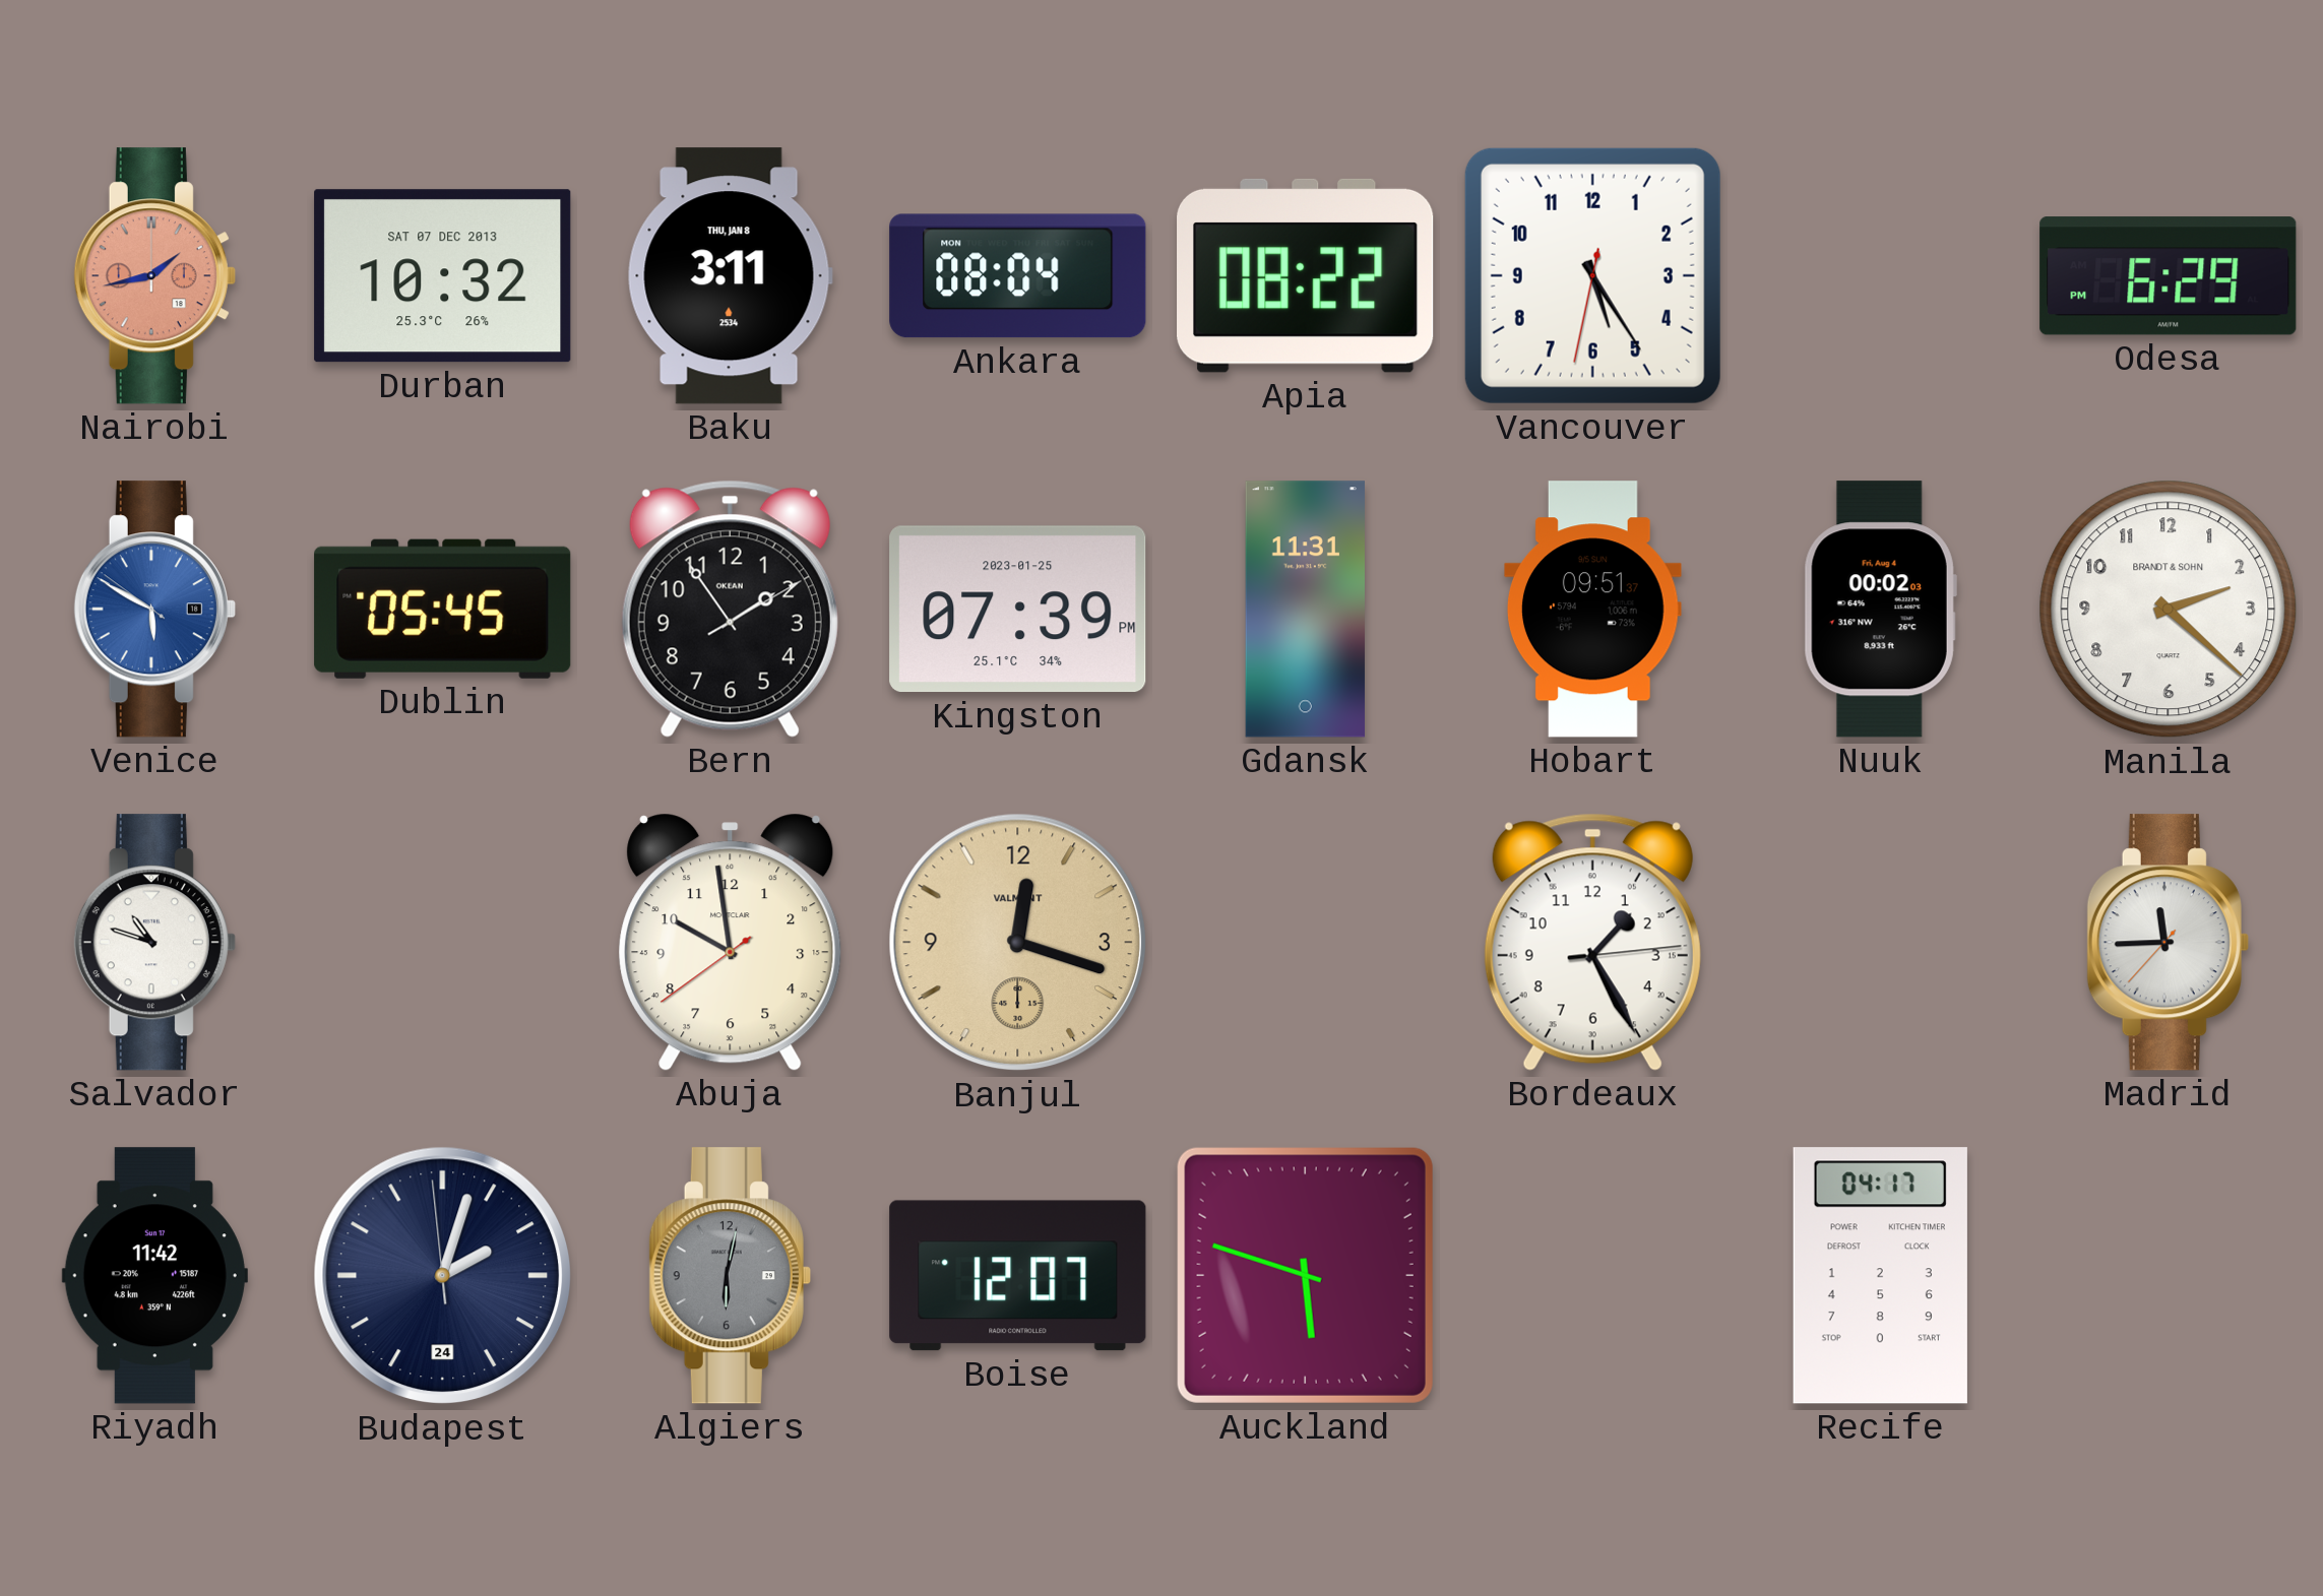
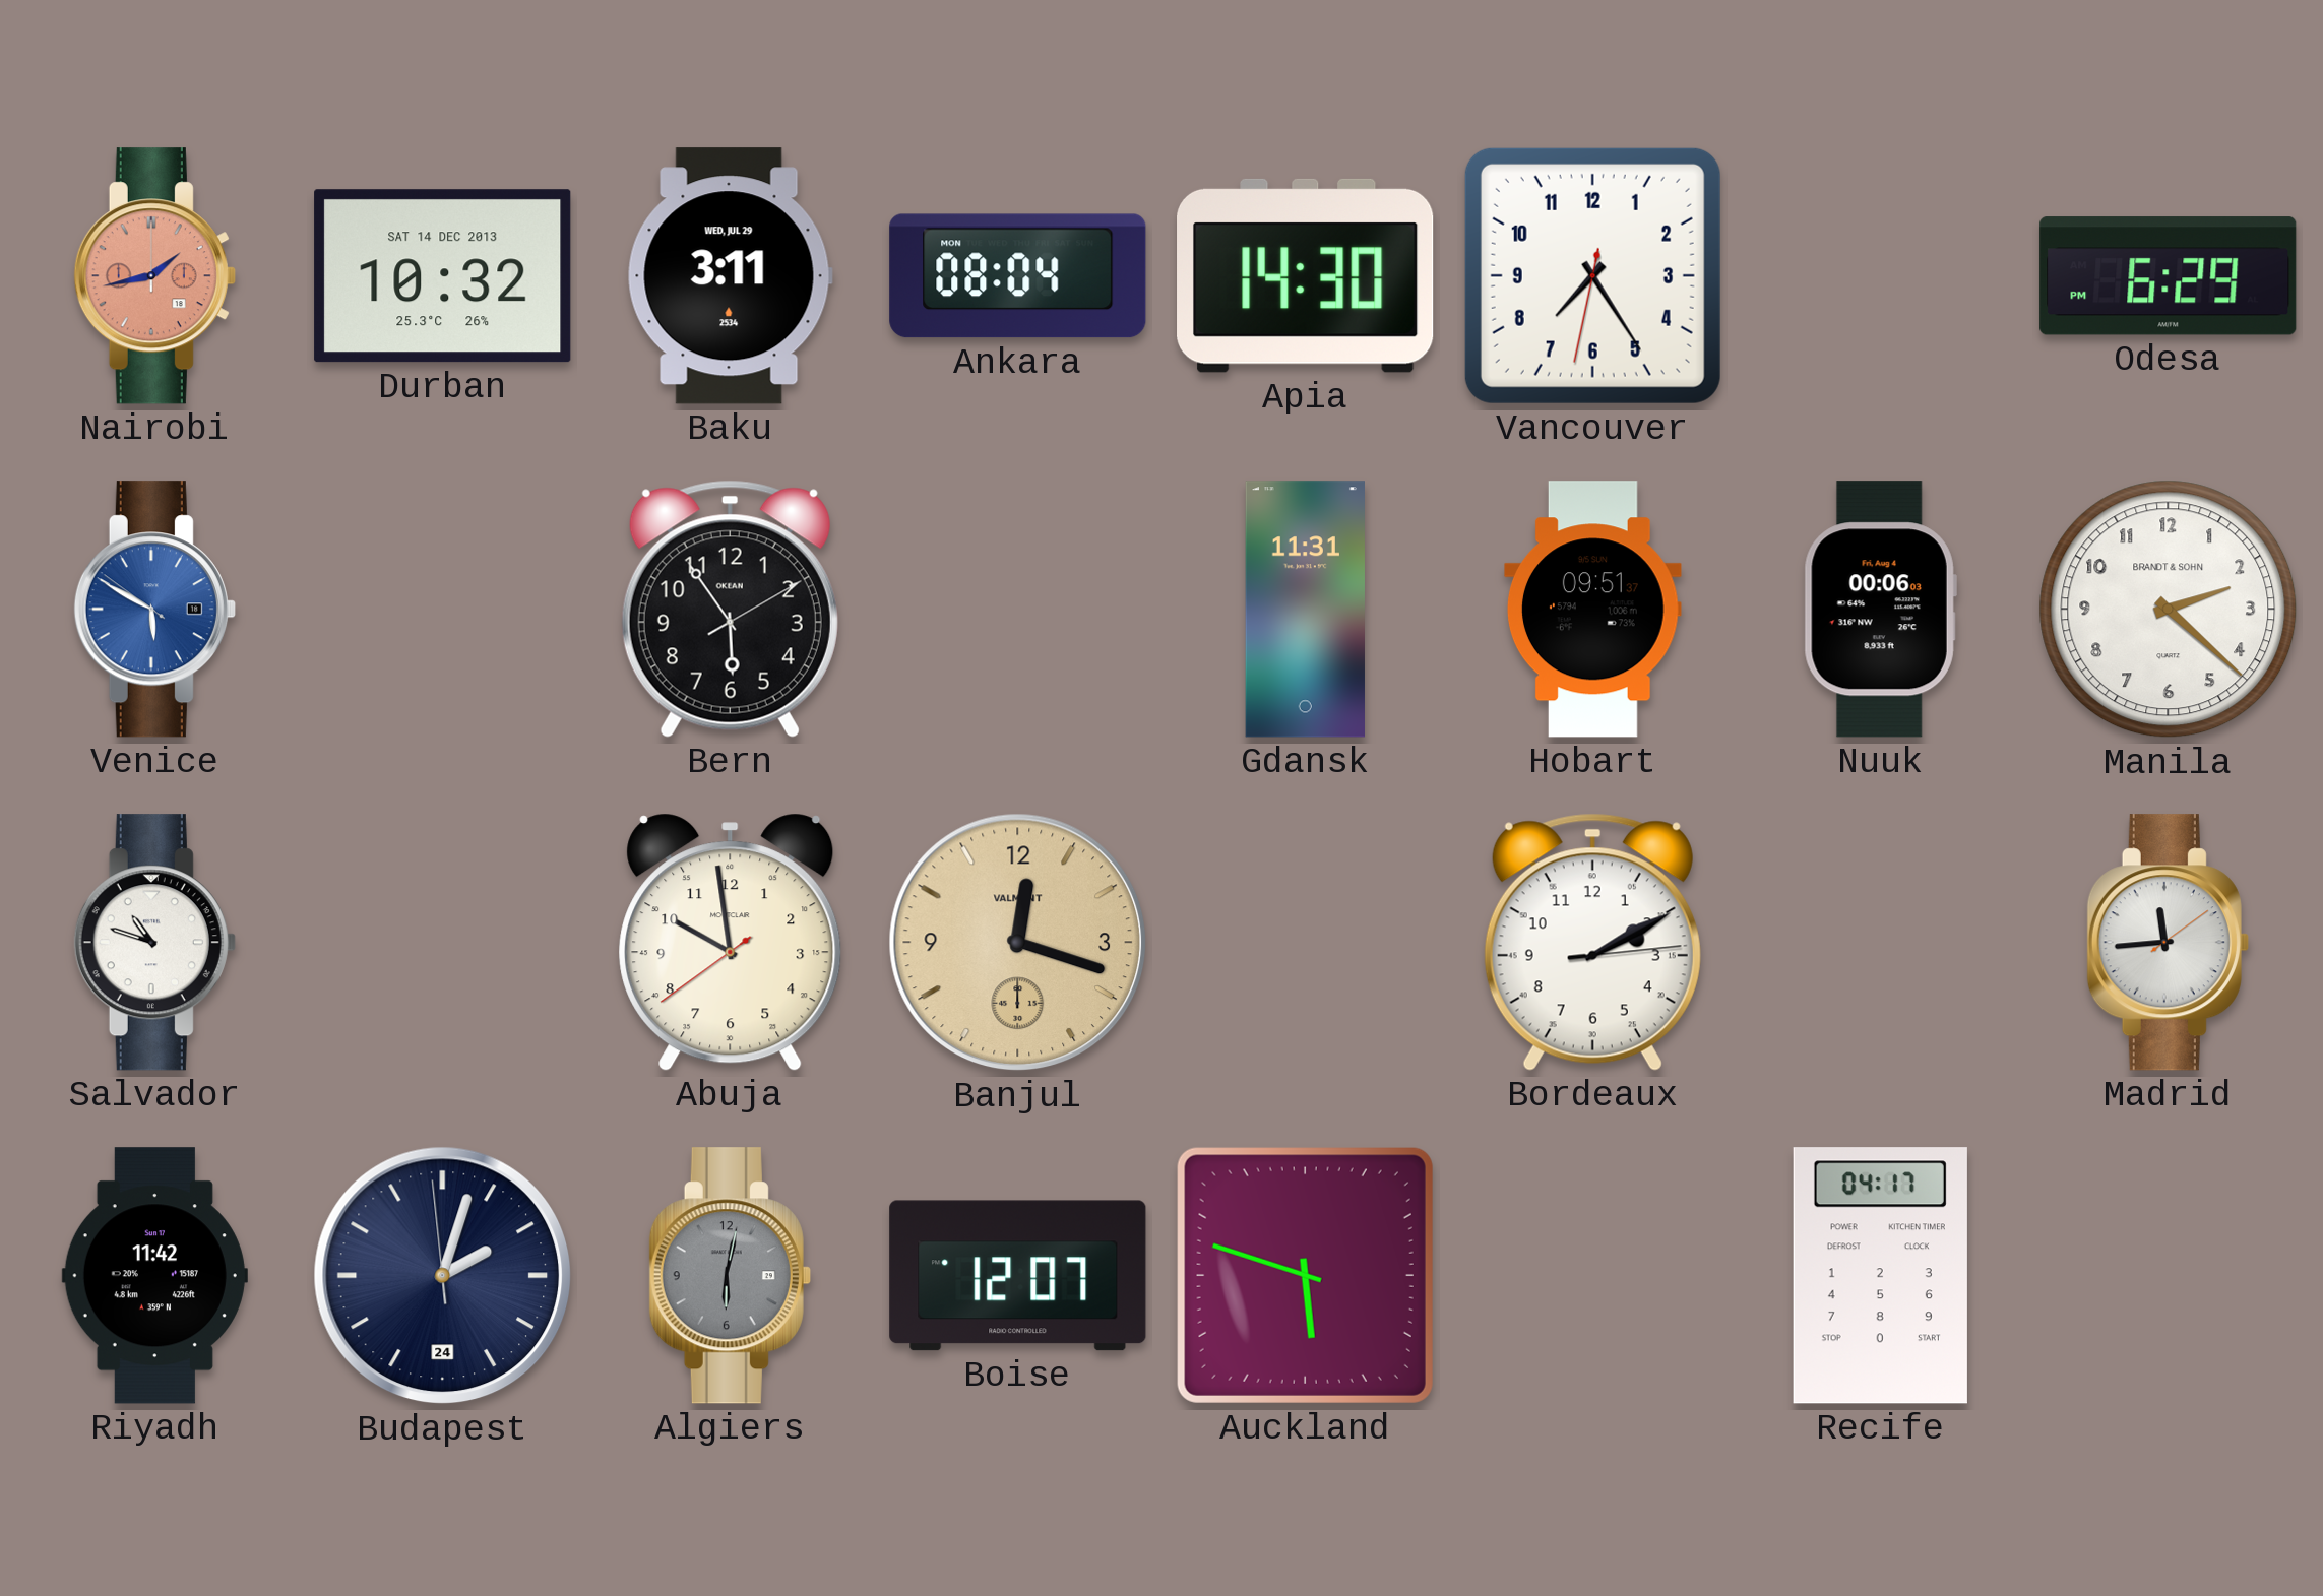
Durban date: SAT 07 DEC 2013 -> SAT 14 DEC 2013
Baku date: THU, JAN 8 -> WED, JUL 29
Apia: 08:22 -> 14:30
Vancouver: 5:24 -> 7:24
Dublin: 05:45 -> none
Bern: 1:54 -> 5:54
Kingston: 07:39 -> none
Nuuk: 00:02 -> 00:06
Bordeaux: 1:25 -> 2:10
Madrid: 11:44:37 -> 11:44:09
